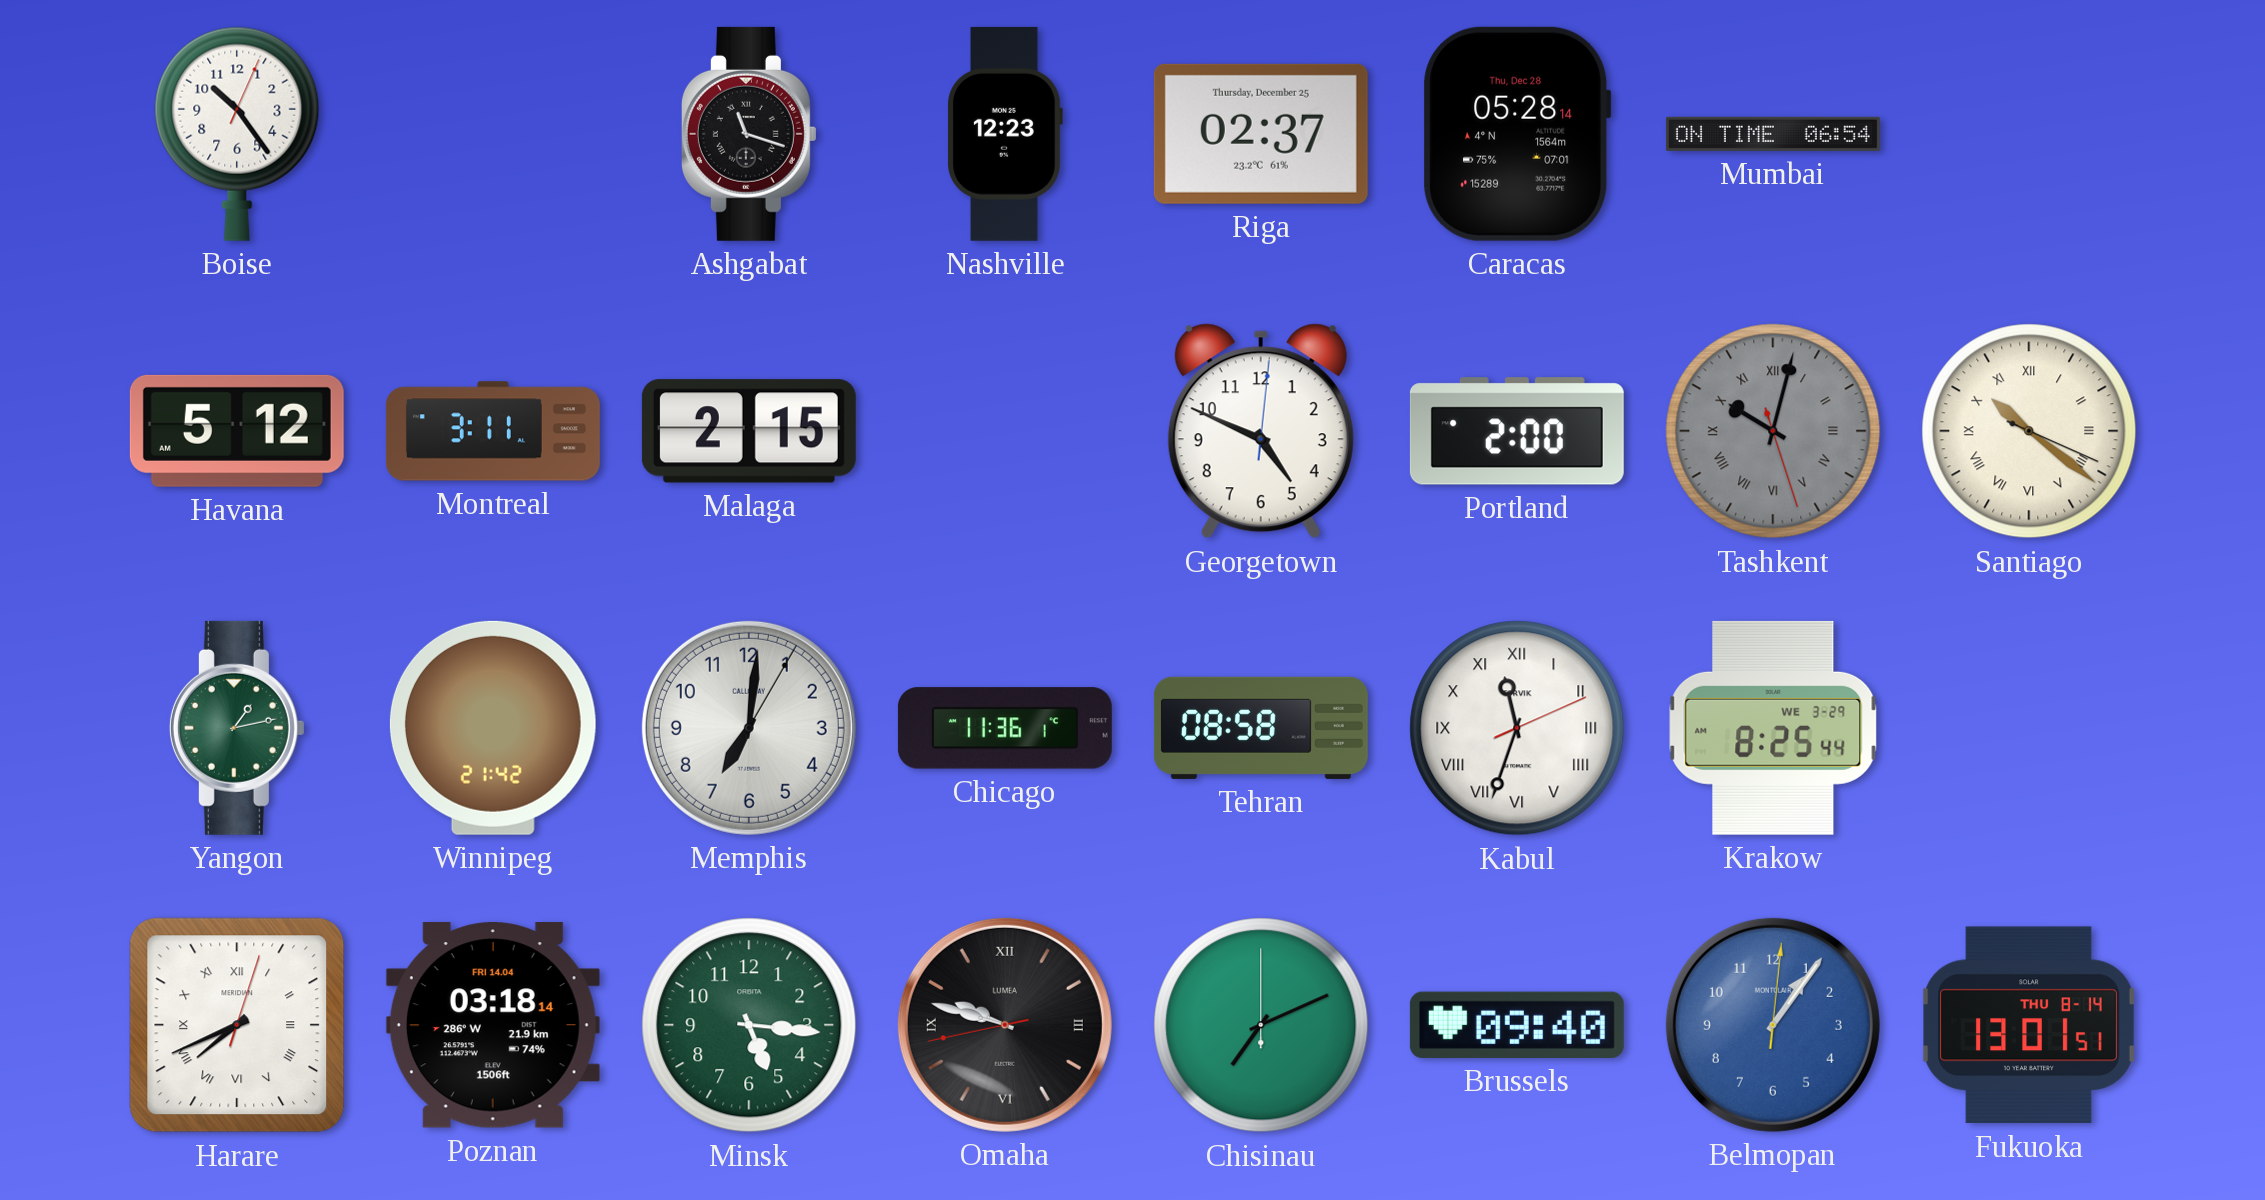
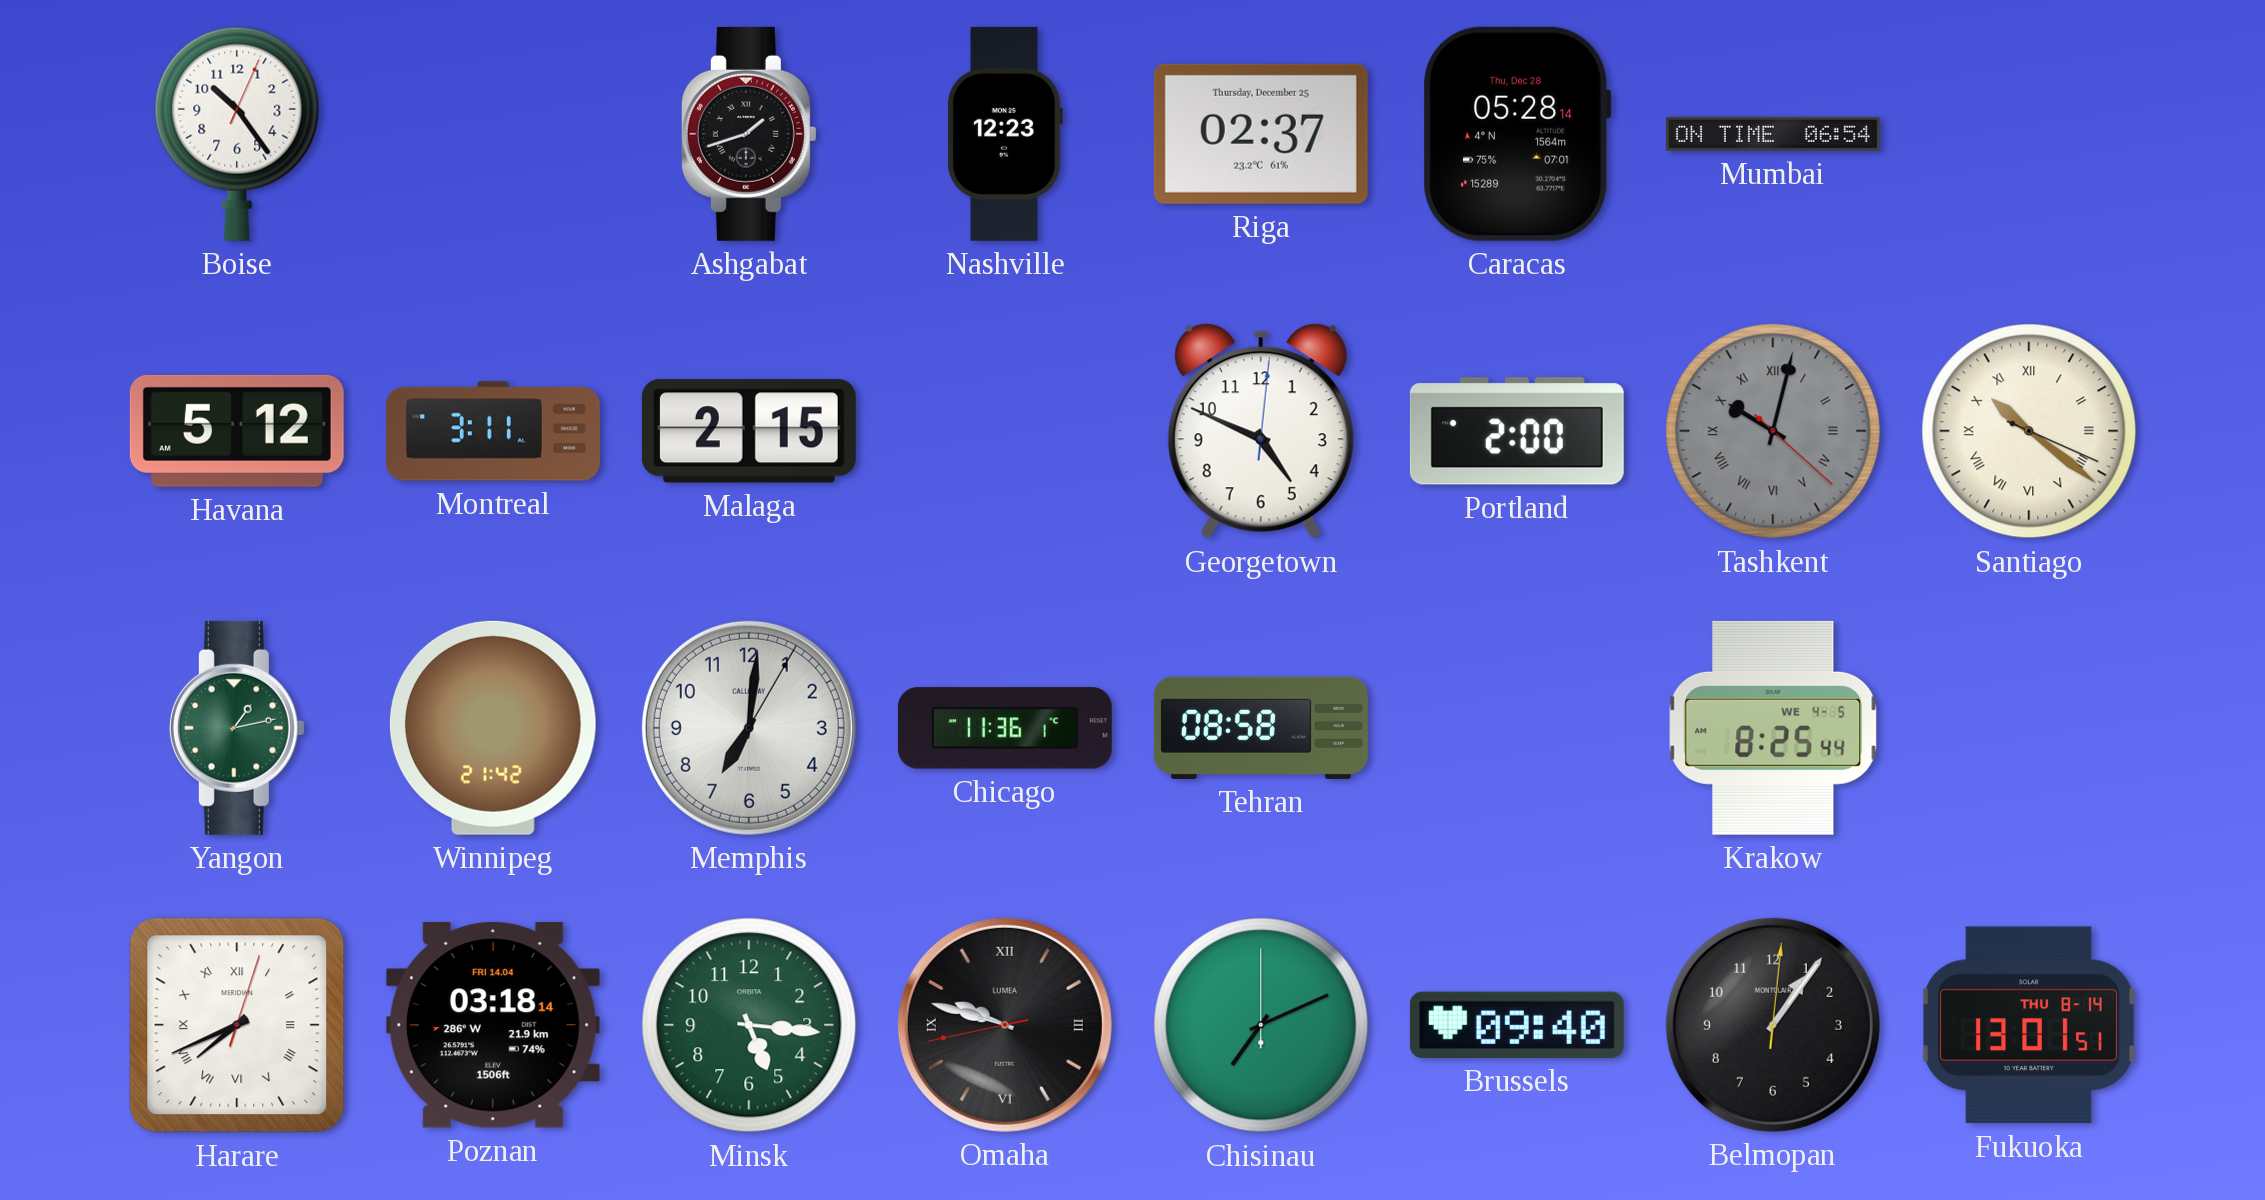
Ashgabat: 11:18 -> 1:42
Tashkent: 10:02:27 -> 10:02:22
Kabul: 11:33 -> none
Krakow date: WE 3-29 -> WE 4-5
Belmopan dial: blue -> black
